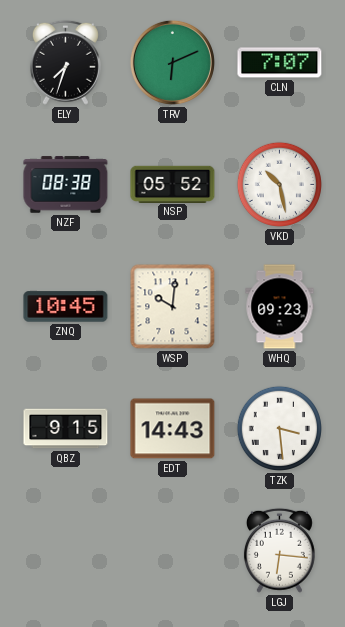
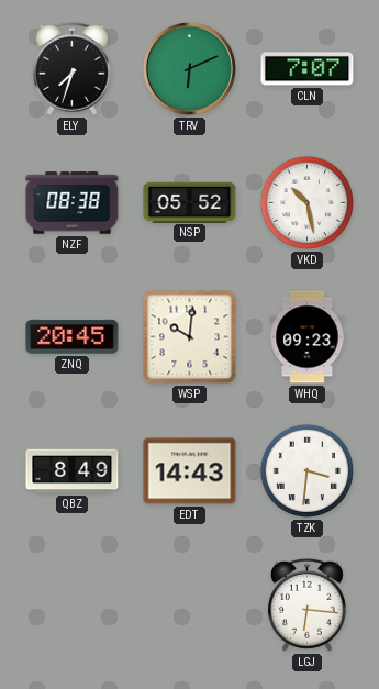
ZNQ: 10:45 -> 20:45
QBZ: 9:15 -> 8:49
TZK: 3:29 -> 3:31
